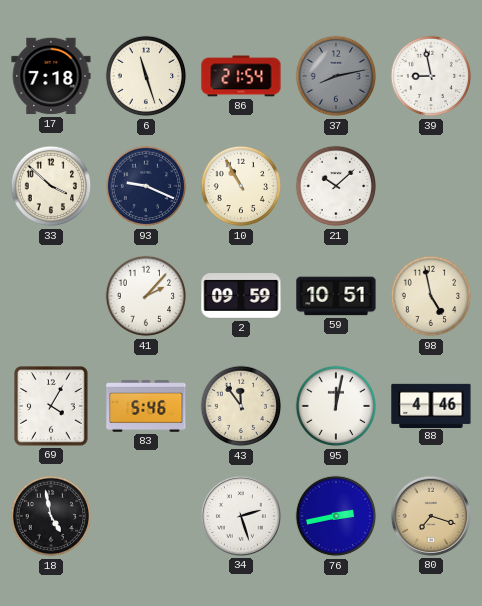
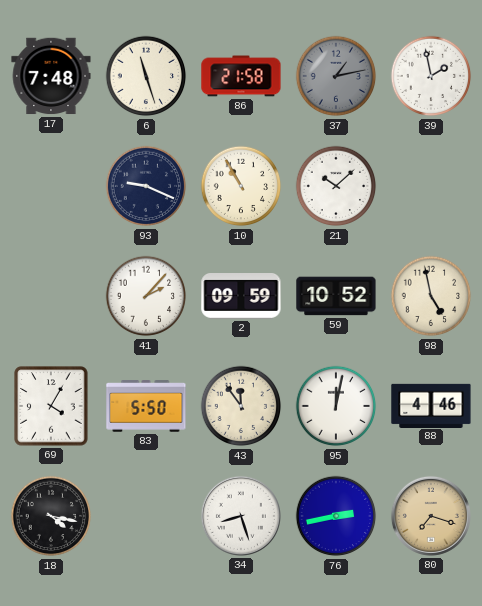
17: 7:18 -> 7:48
86: 21:54 -> 21:58
37: 8:13 -> 1:13
39: 8:58 -> 1:58
33: 3:52 -> none
59: 10:51 -> 10:52
83: 5:46 -> 5:50
18: 4:58 -> 4:17
34: 2:27 -> 8:27
